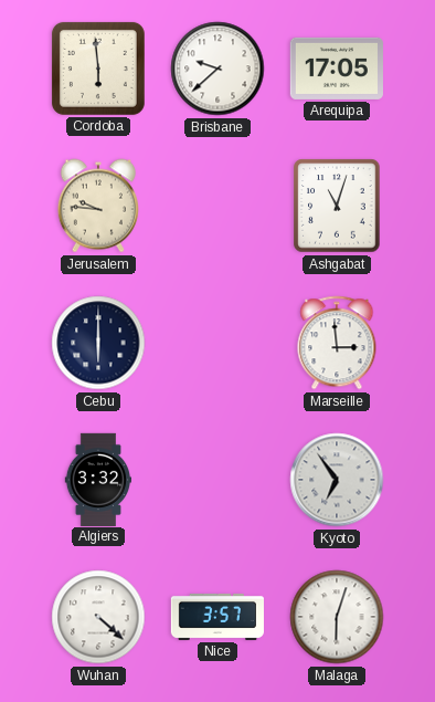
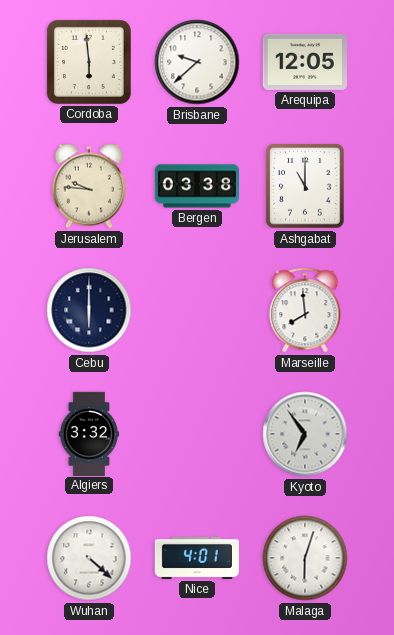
Arequipa: 17:05 -> 12:05
Bergen: none -> 03:38
Ashgabat: 11:03 -> 11:00
Marseille: 2:59 -> 7:59
Nice: 3:57 -> 4:01
